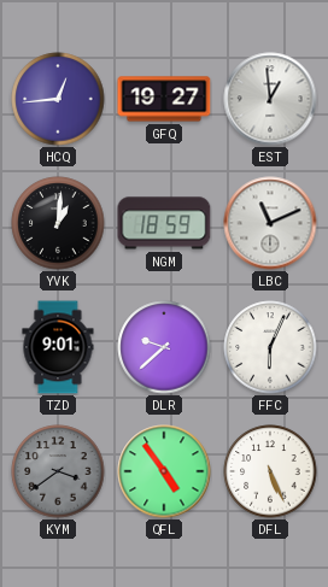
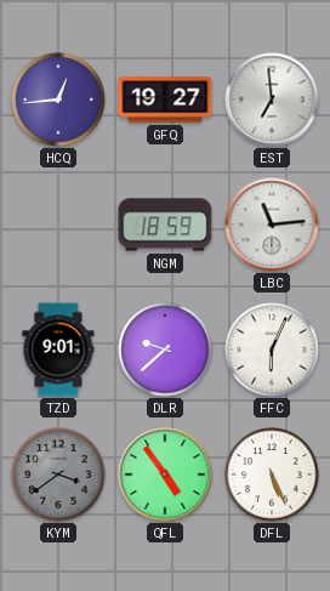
EST: 12:59 -> 6:59
YVK: 1:01 -> none
LBC: 11:11 -> 11:14
